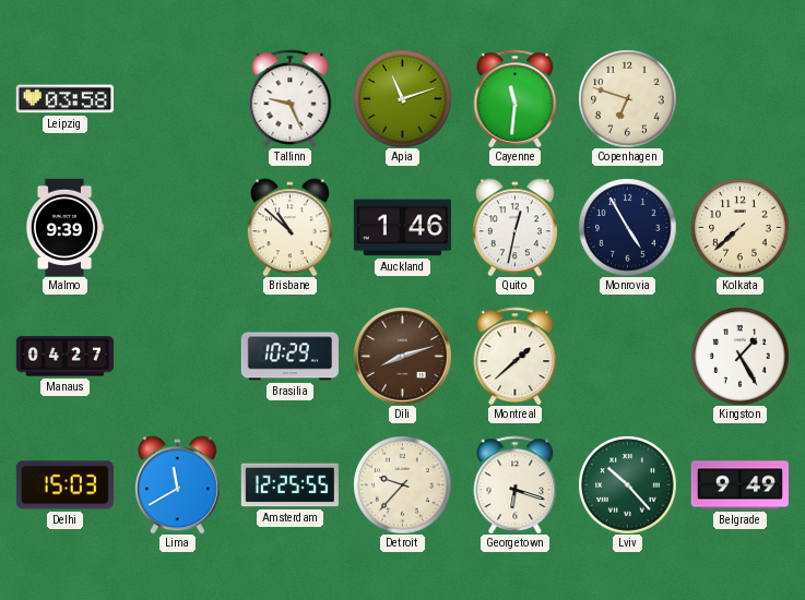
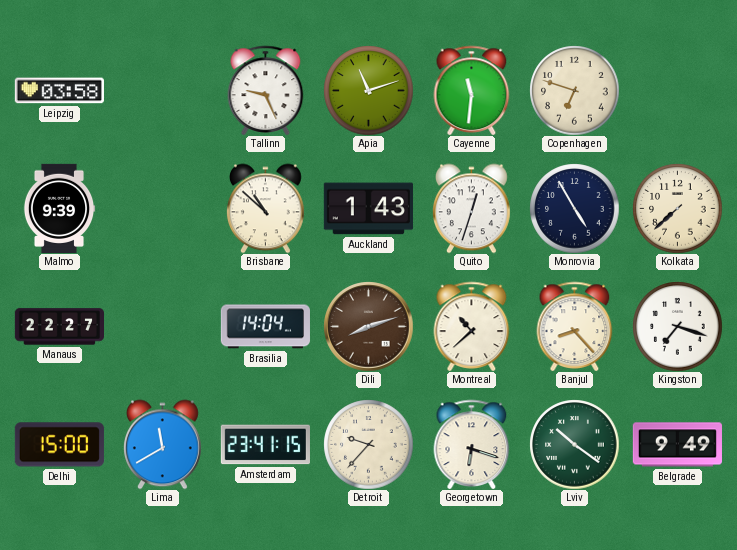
Auckland: 1:46 -> 1:43
Quito: 12:32 -> 12:33
Manaus: 04:27 -> 22:27
Brasilia: 10:29 -> 14:04
Montreal: 1:38 -> 10:38
Banjul: none -> 8:23
Kingston: 1:25 -> 7:18
Delhi: 15:03 -> 15:00
Amsterdam: 12:25 -> 23:41
Lviv: 10:23 -> 10:21
